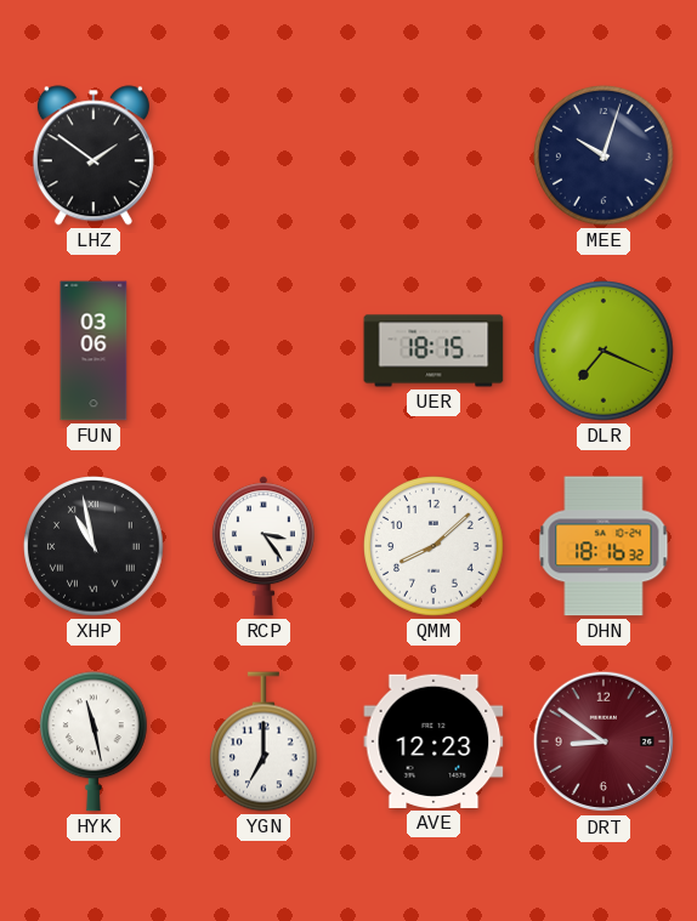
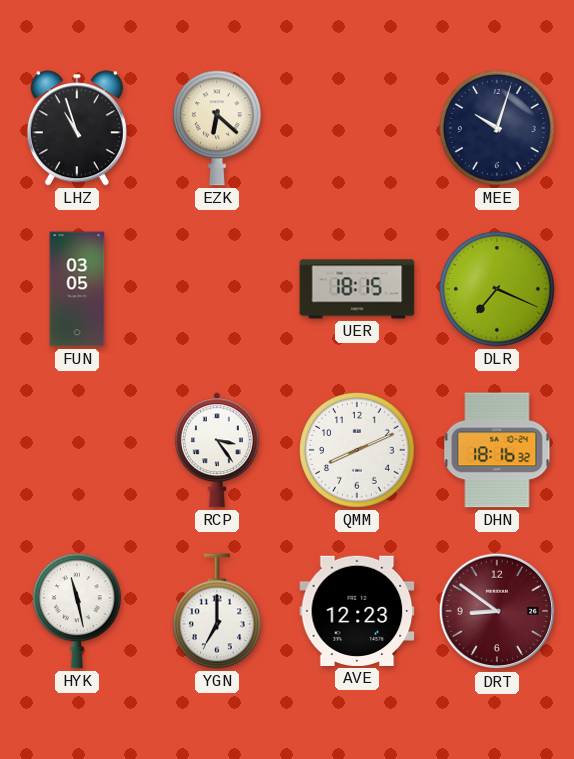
LHZ: 1:51 -> 10:57
EZK: none -> 6:22
FUN: 03:06 -> 03:05
XHP: 10:58 -> none
QMM: 8:08 -> 8:11
